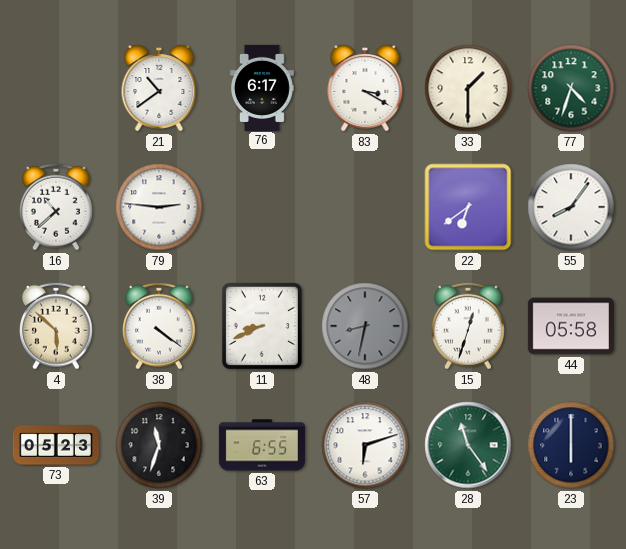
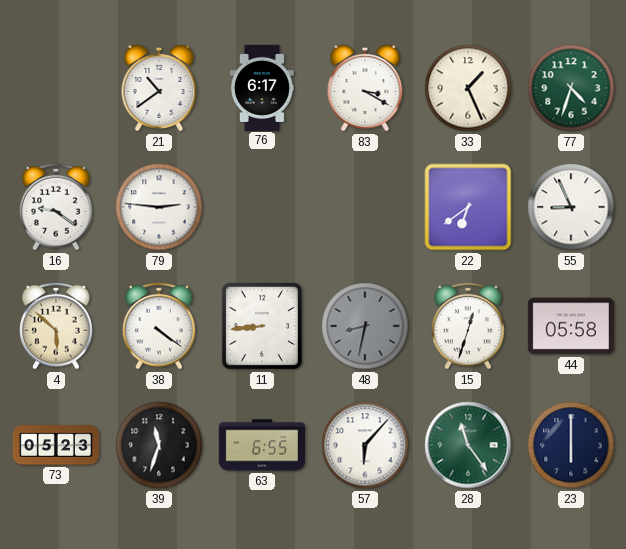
33: 1:30 -> 1:26
16: 10:38 -> 9:21
55: 8:06 -> 8:56
11: 8:41 -> 8:44
57: 6:12 -> 6:07
